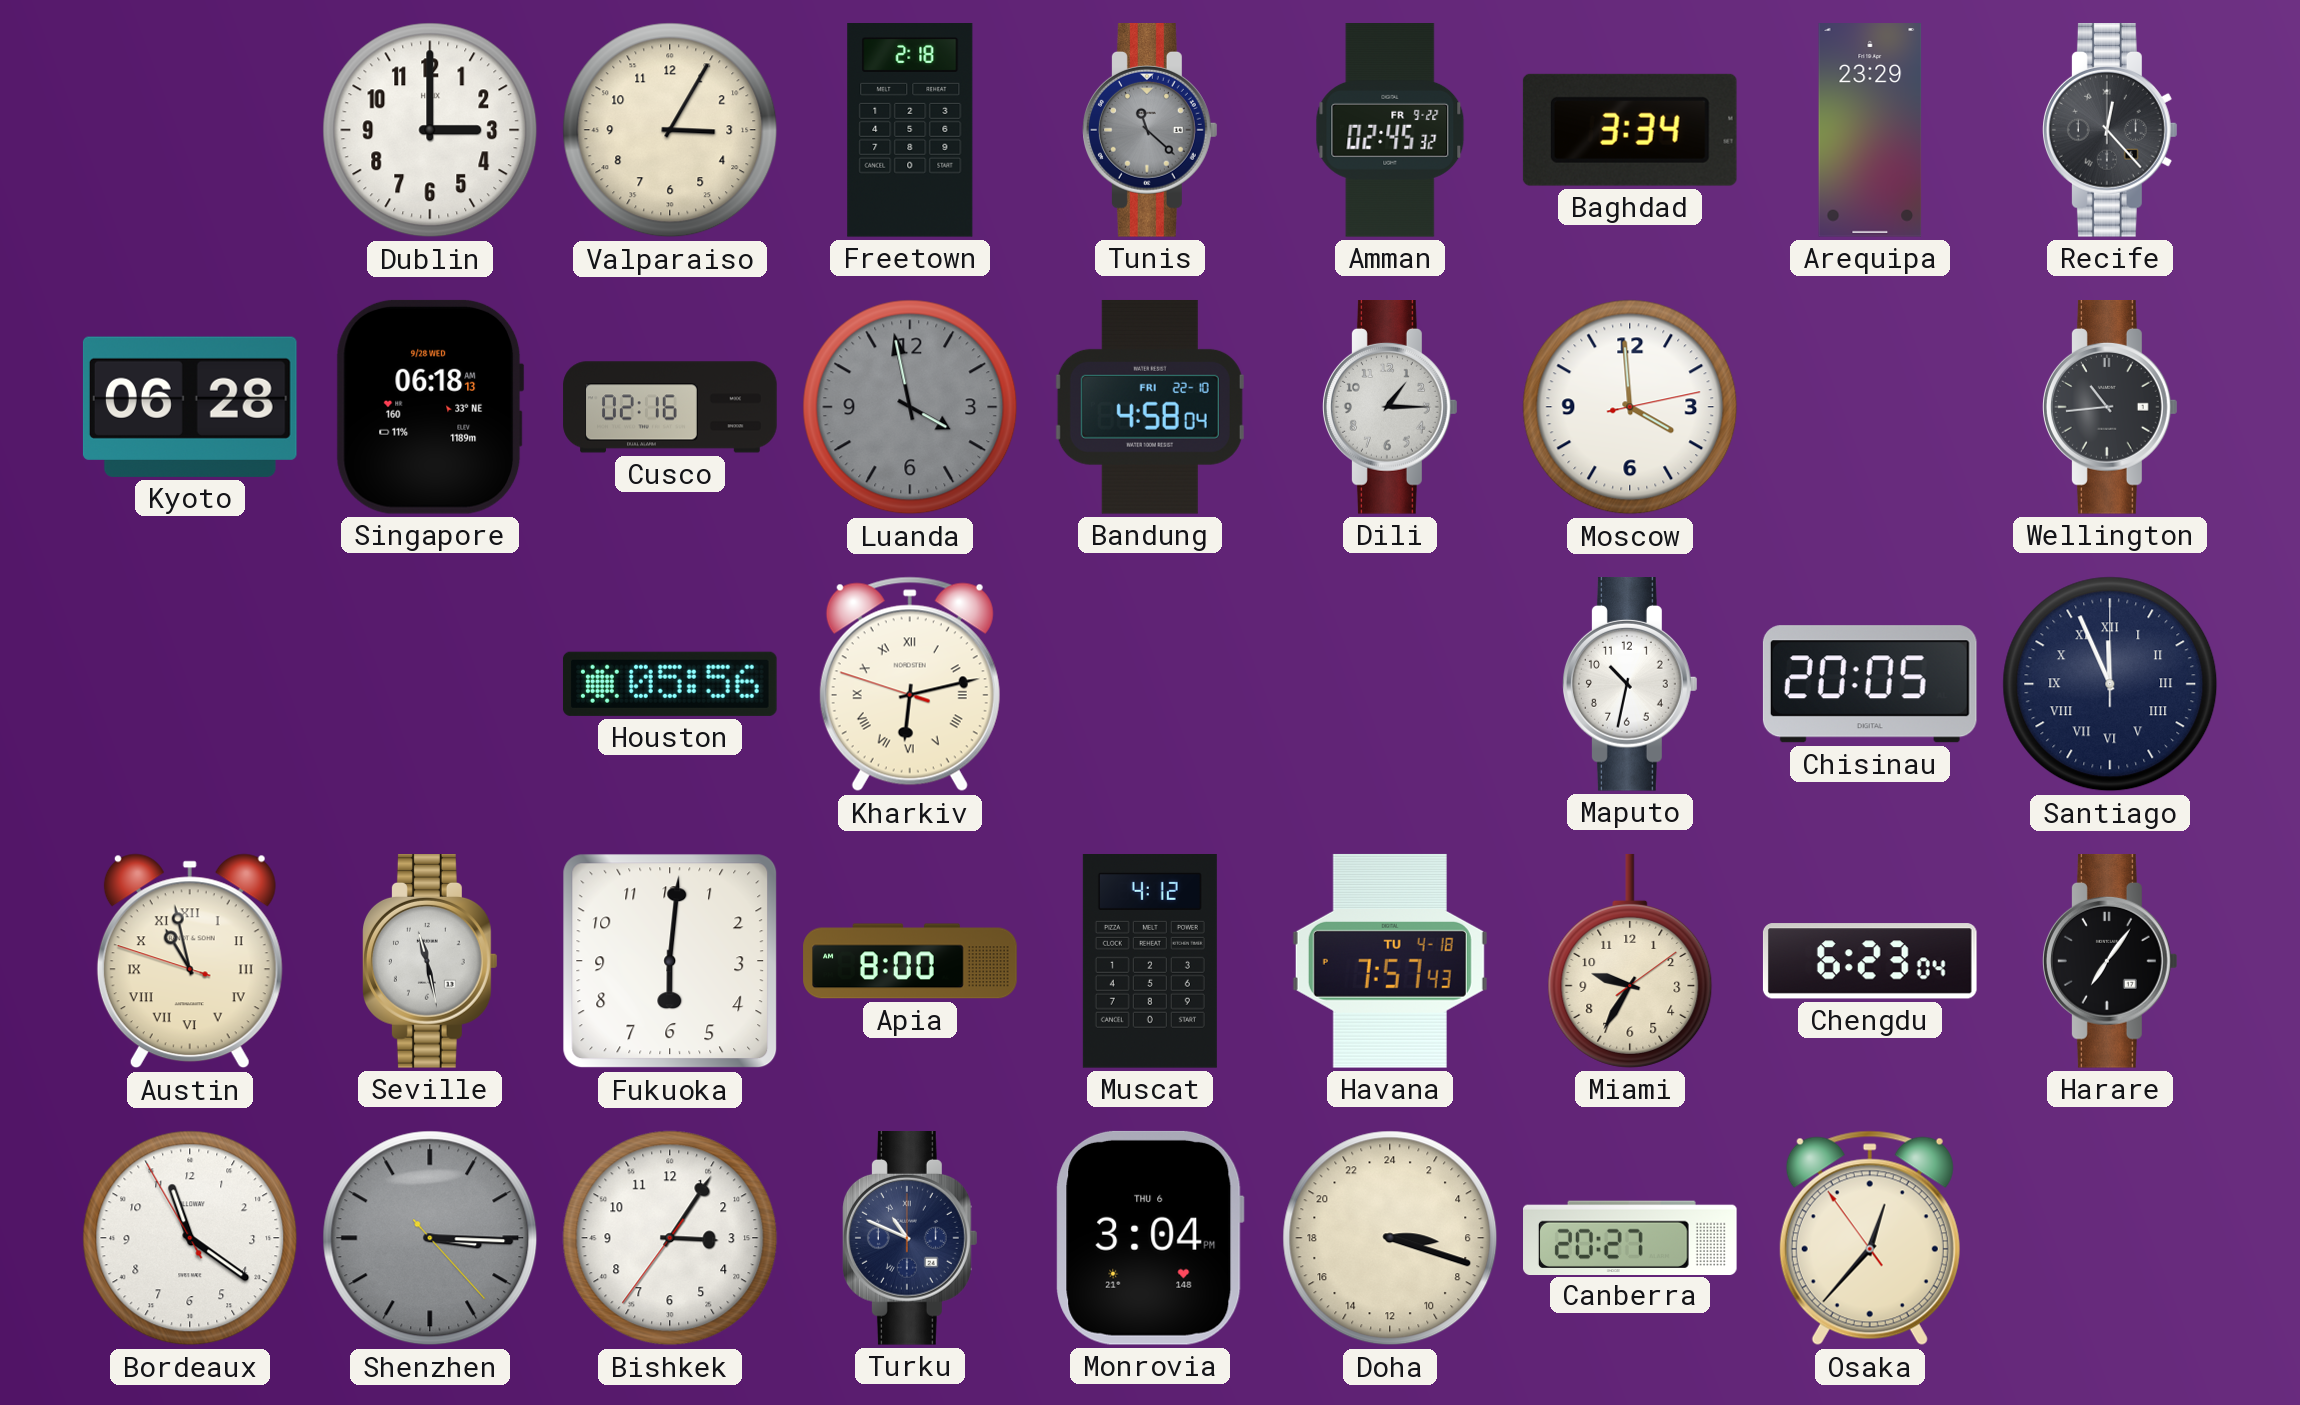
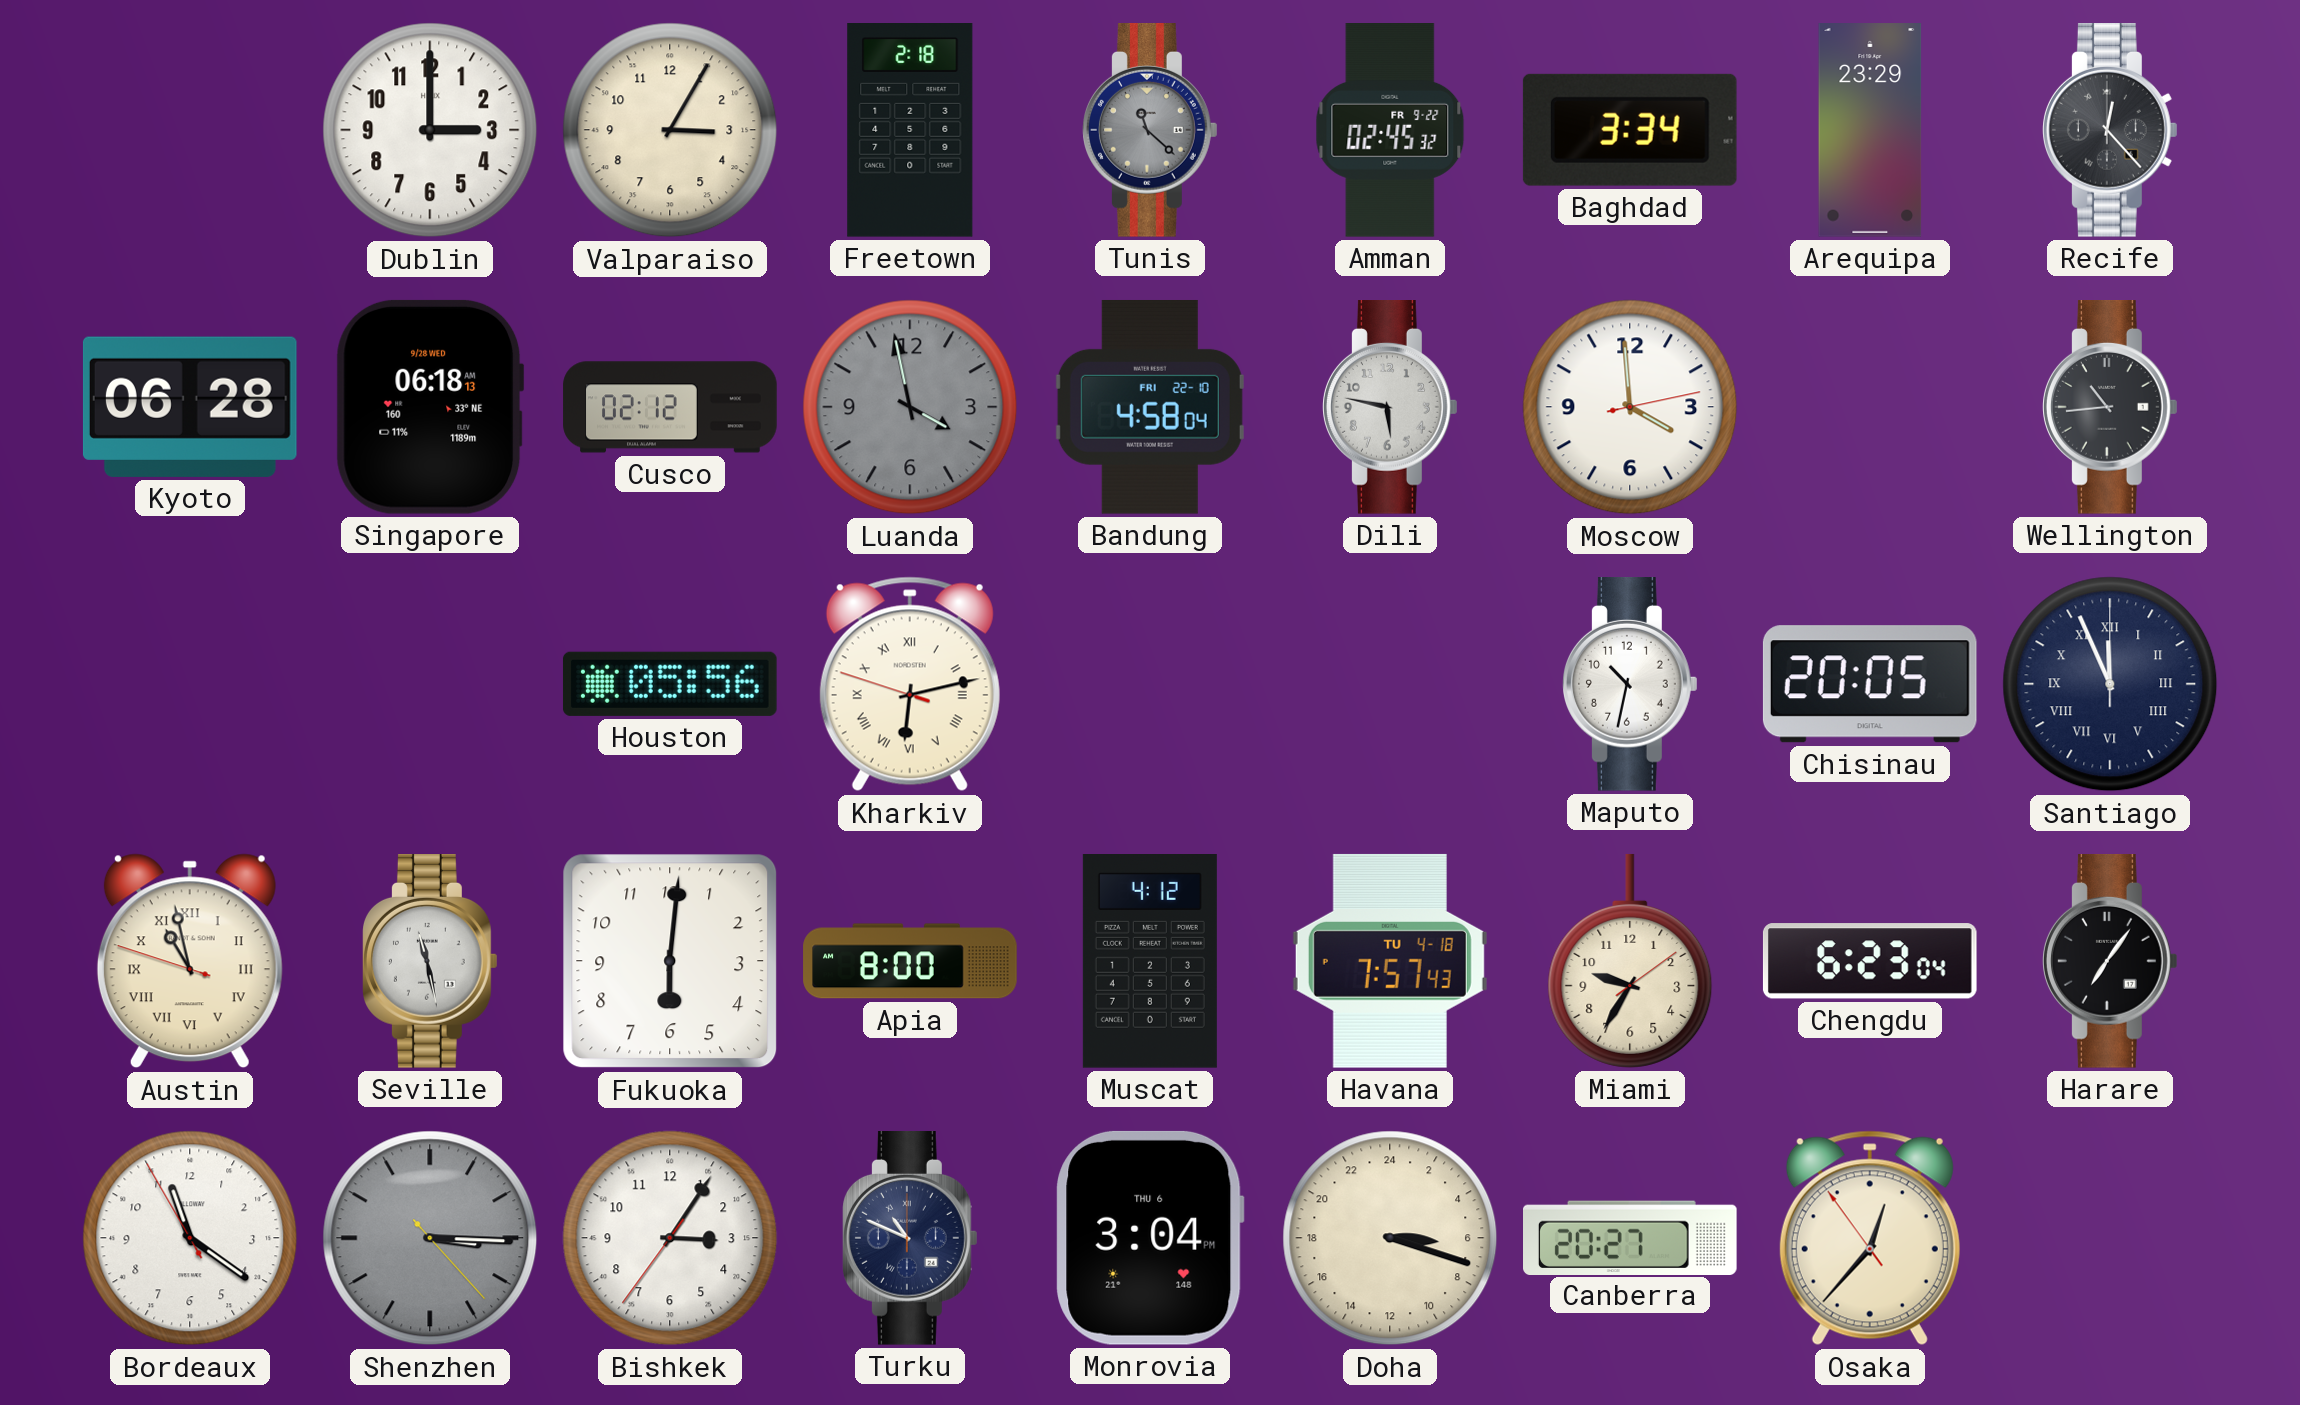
Cusco: 02:16 -> 02:12
Dili: 1:15 -> 5:47
